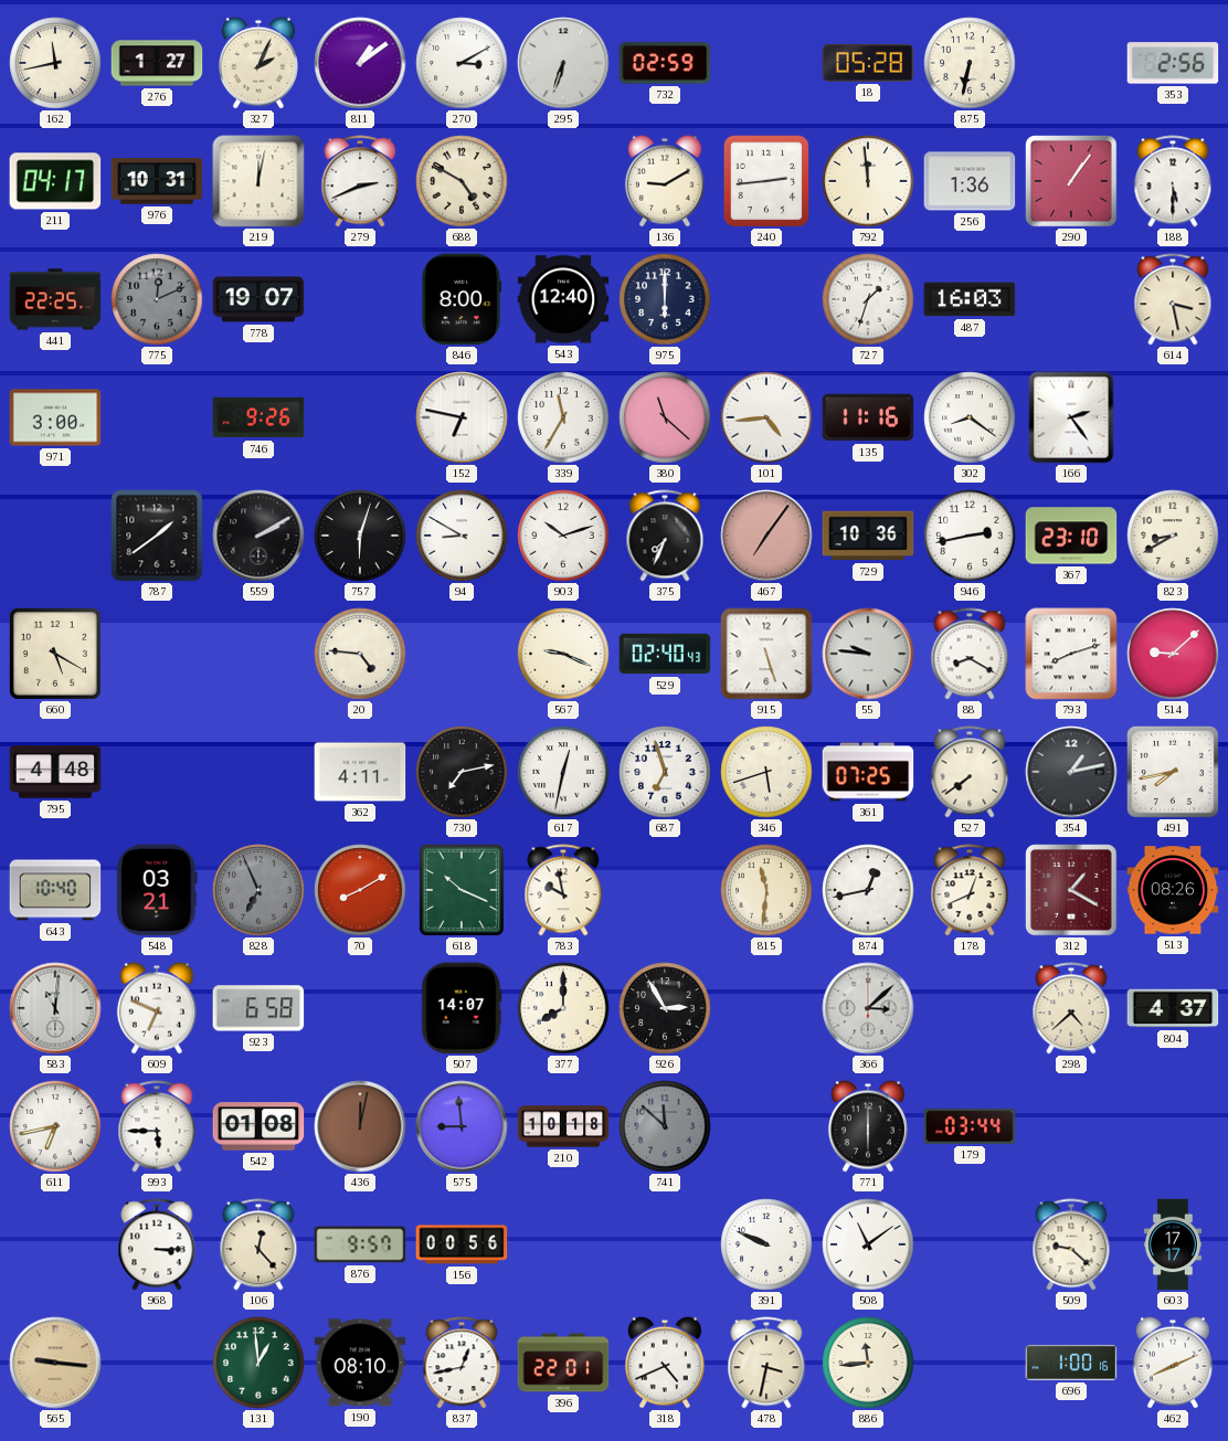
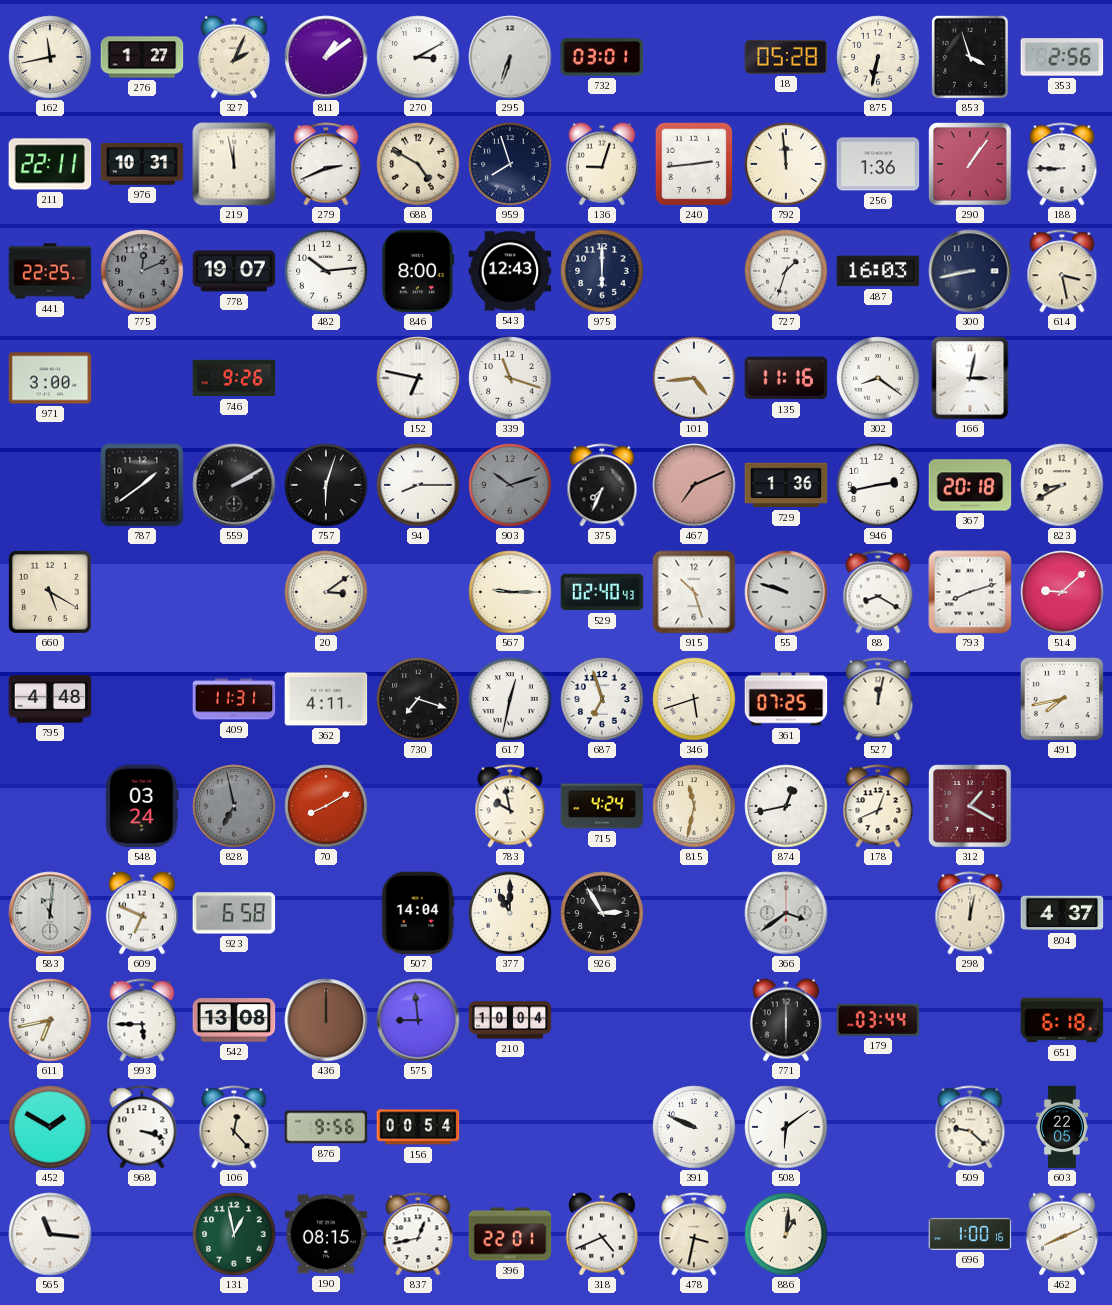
732: 02:59 -> 03:01
853: none -> 3:57
211: 04:17 -> 22:11
219: 12:02 -> 11:58
959: none -> 7:57
136: 9:10 -> 9:03
188: 5:30 -> 8:45
482: none -> 10:14
543: 12:40 -> 12:43
300: none -> 8:43
339: 11:35 -> 11:18
380: 11:22 -> none
166: 2:24 -> 3:02
94: 8:50 -> 8:15
903 dial: white -> grey
467: 7:06 -> 7:11
729: 10:36 -> 1:36
367: 23:10 -> 20:18
20: 4:46 -> 3:09
567: 9:19 -> 9:15
915: 5:27 -> 10:27
55: 9:46 -> 9:48
409: none -> 11:31
730: 7:13 -> 7:18
527: 7:39 -> 12:02
354: 1:13 -> none
643: 10:40 -> none
548: 03:21 -> 03:24
828: 6:56 -> 6:58
618: 10:19 -> none
715: none -> 4:24
815: 11:31 -> 11:32
513: 08:26 -> none
507: 14:07 -> 14:04
377: 8:00 -> 11:00
366: 3:08 -> 3:39
298: 4:38 -> 12:02
542: 01:08 -> 13:08
436: 12:02 -> 12:00
210: 10:18 -> 10:04
741: 11:52 -> none
651: none -> 6:18
452: none -> 1:50
968: 3:15 -> 3:18
876: 9:57 -> 9:56
156: 00:56 -> 00:54
508: 11:09 -> 6:09
603: 17:17 -> 22:05
565: 9:16 -> 11:16
565 dial: champagne -> white
131: 12:59 -> 12:58
190: 08:10 -> 08:15
886: 11:44 -> 1:01
